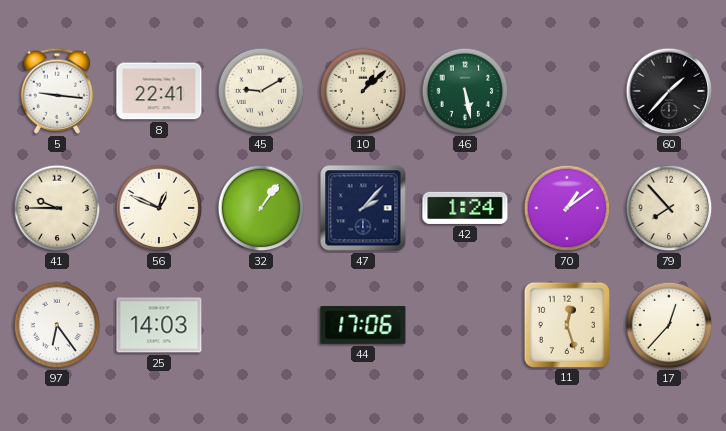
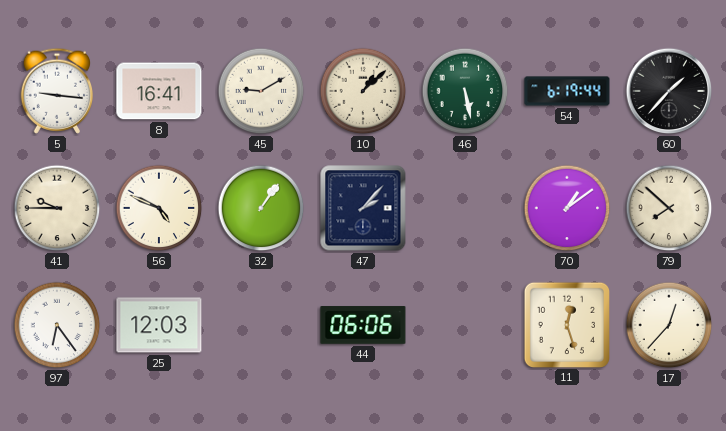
8: 22:41 -> 16:41
54: none -> 6:19
56: 12:49 -> 4:49
42: 1:24 -> none
79: 7:53 -> 7:52
25: 14:03 -> 12:03
44: 17:06 -> 06:06
